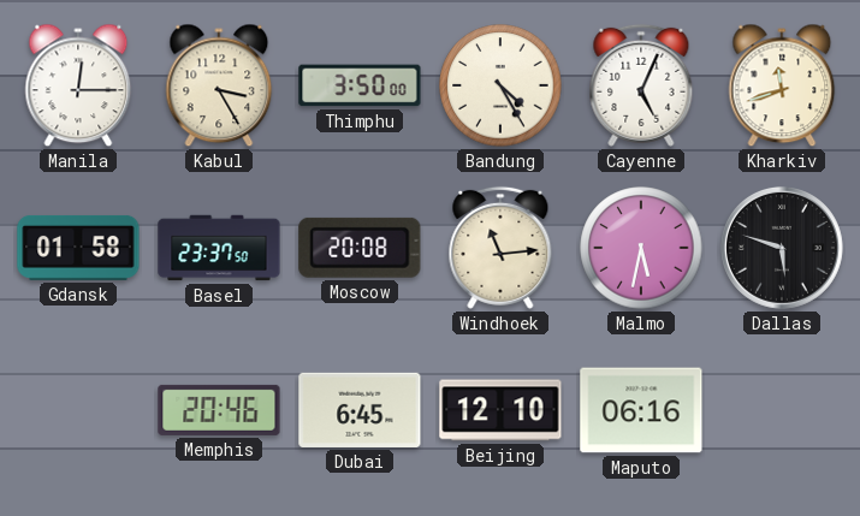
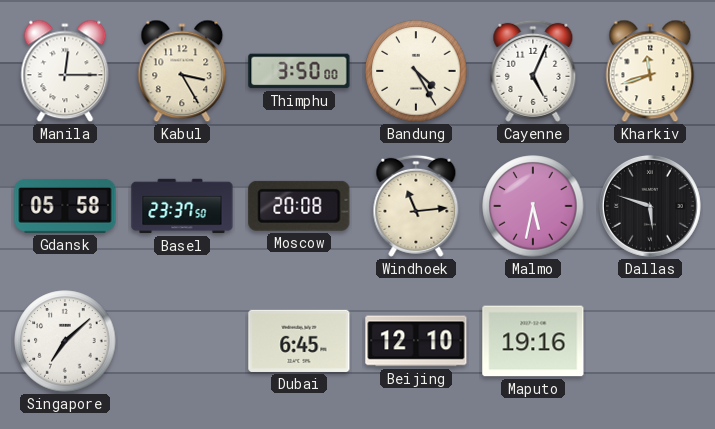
Gdansk: 01:58 -> 05:58
Singapore: none -> 7:08
Memphis: 20:46 -> none
Maputo: 06:16 -> 19:16
